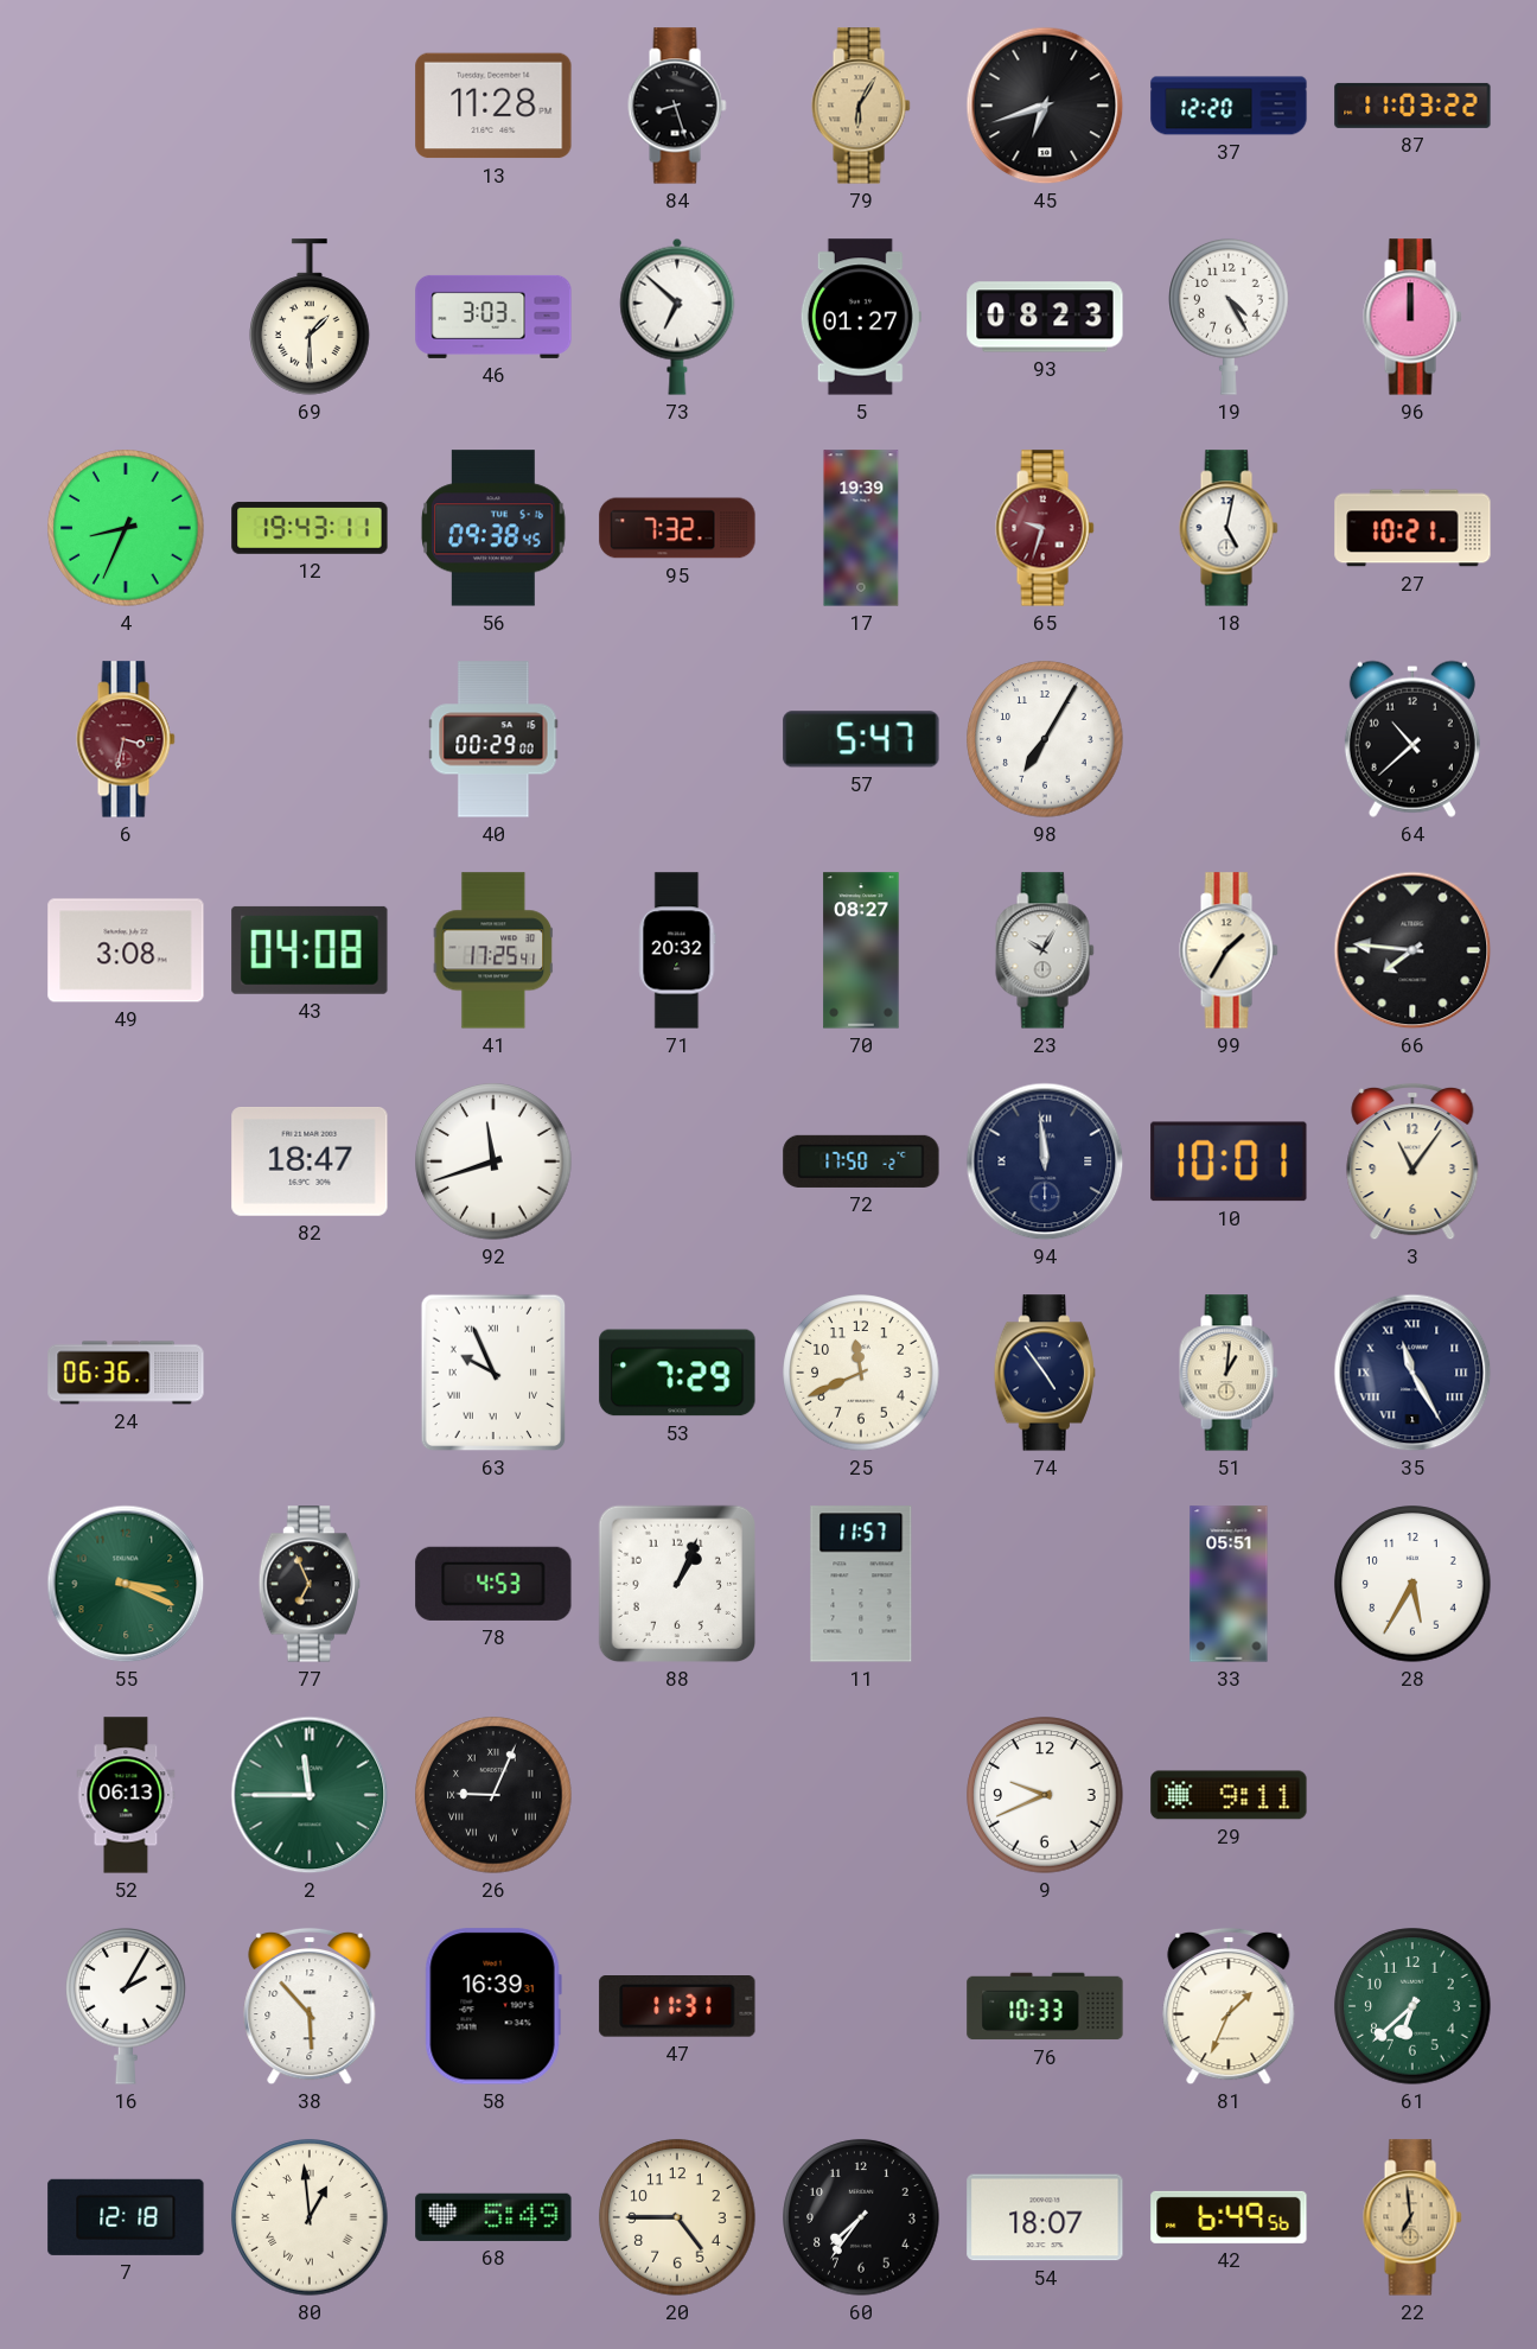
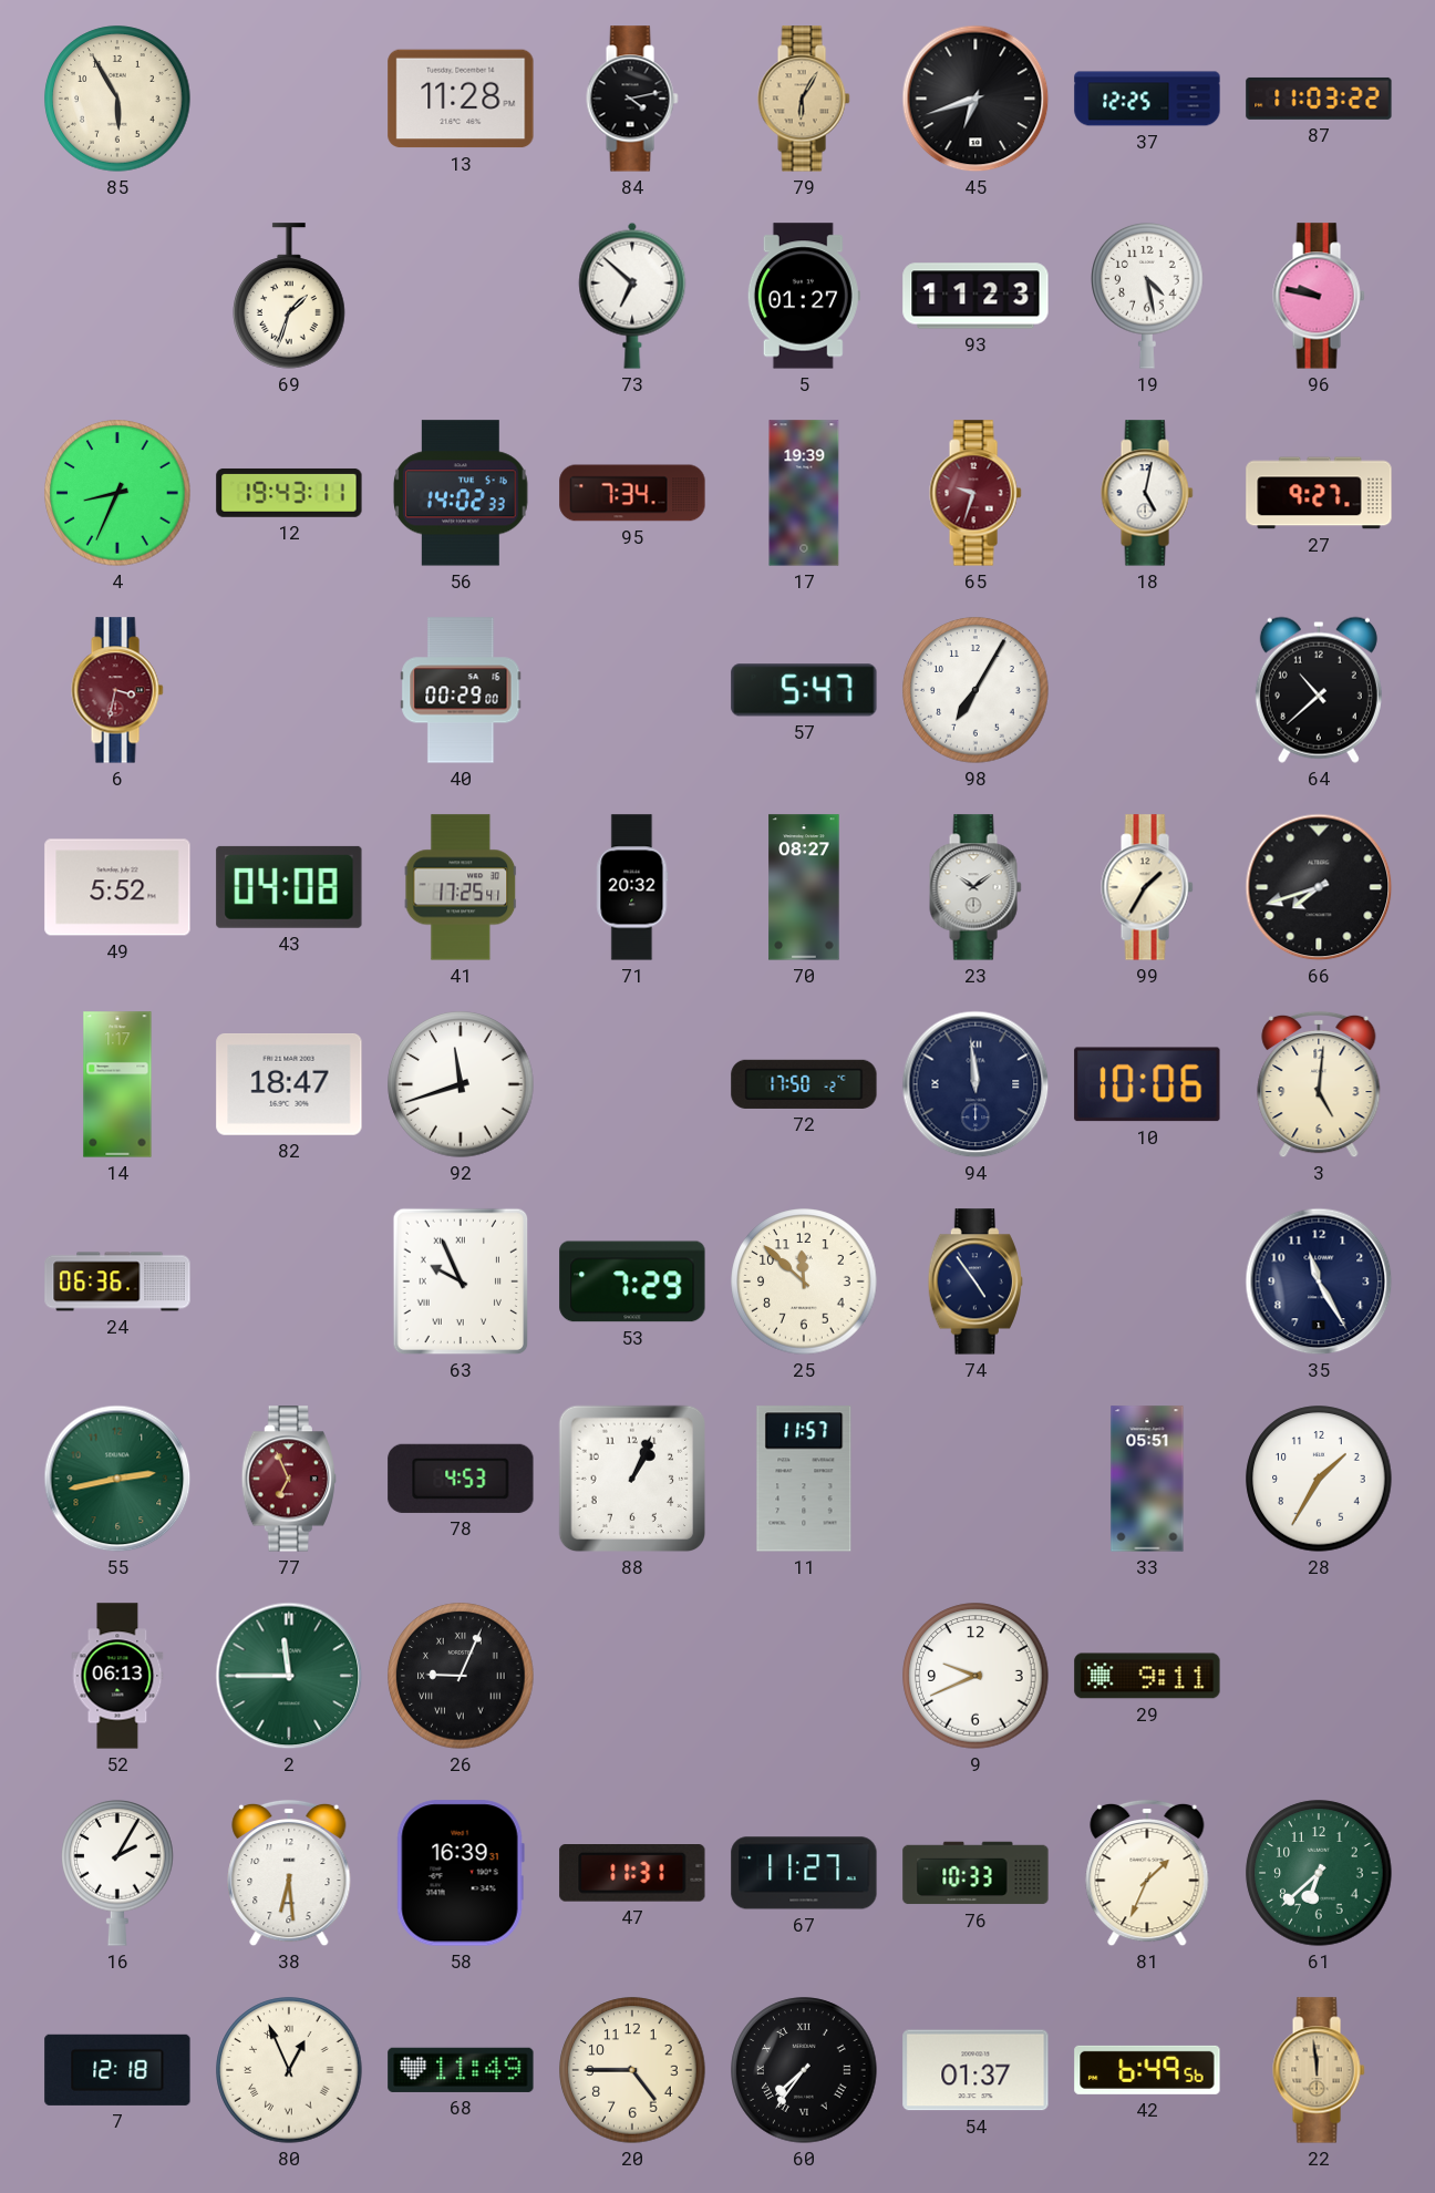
85: none -> 5:55
84: 8:27 -> 4:13
37: 12:20 -> 12:25
69: 1:30 -> 1:33
46: 3:03 -> none
93: 08:23 -> 11:23
19: 4:25 -> 4:28
96: 12:00 -> 9:47
56: 09:38 -> 14:02
95: 7:32 -> 7:34
27: 10:21 -> 9:27
49: 3:08 -> 5:52
23: 10:05 -> 10:09
66: 7:46 -> 7:42
14: none -> 1:17
10: 10:01 -> 10:06
3: 11:06 -> 5:01
25: 11:41 -> 11:52
51: 1:01 -> none
35 numerals: Roman -> Arabic
55: 3:19 -> 2:43
77 dial: black -> burgundy
28: 5:35 -> 1:35
38: 5:53 -> 6:29
67: none -> 11:27
80: 12:59 -> 12:56
68: 5:49 -> 11:49
60 numerals: Arabic -> Roman
54: 18:07 -> 01:37
22: 6:59 -> 11:59
